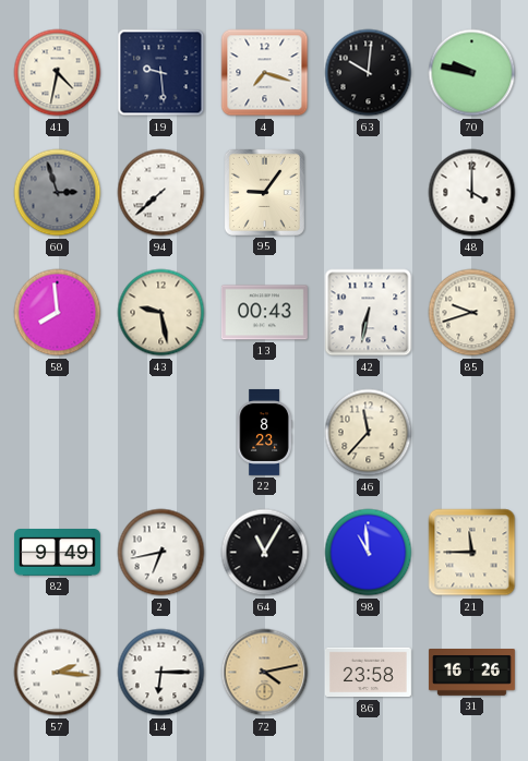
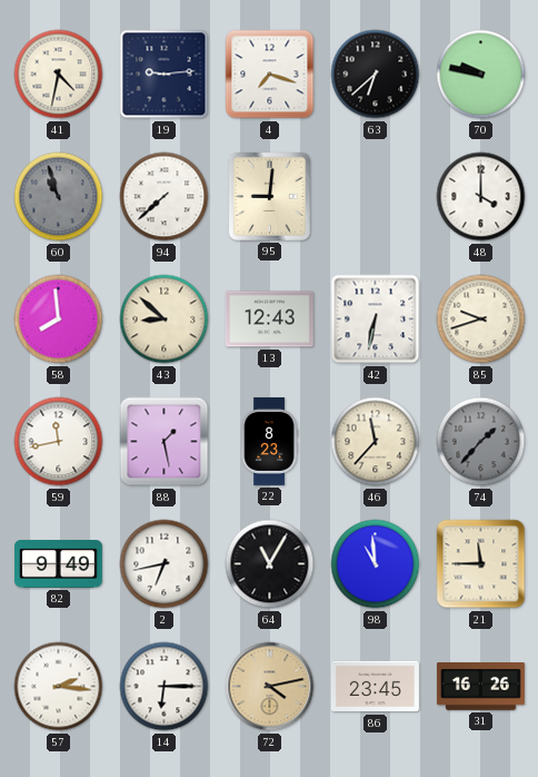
19: 9:29 -> 9:14
63: 10:01 -> 6:38
60: 2:57 -> 10:57
95: 9:06 -> 9:01
43: 9:28 -> 8:52
13: 00:43 -> 12:43
59: none -> 11:43
88: none -> 1:28
74: none -> 1:37
86: 23:58 -> 23:45
